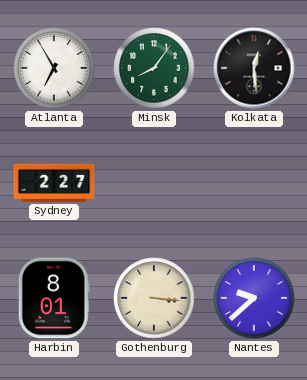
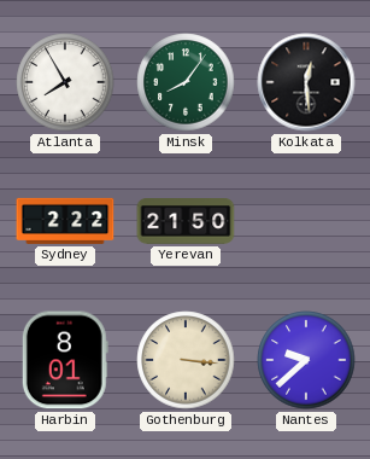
Atlanta: 6:55 -> 7:55
Sydney: 2:27 -> 2:22
Yerevan: none -> 21:50
